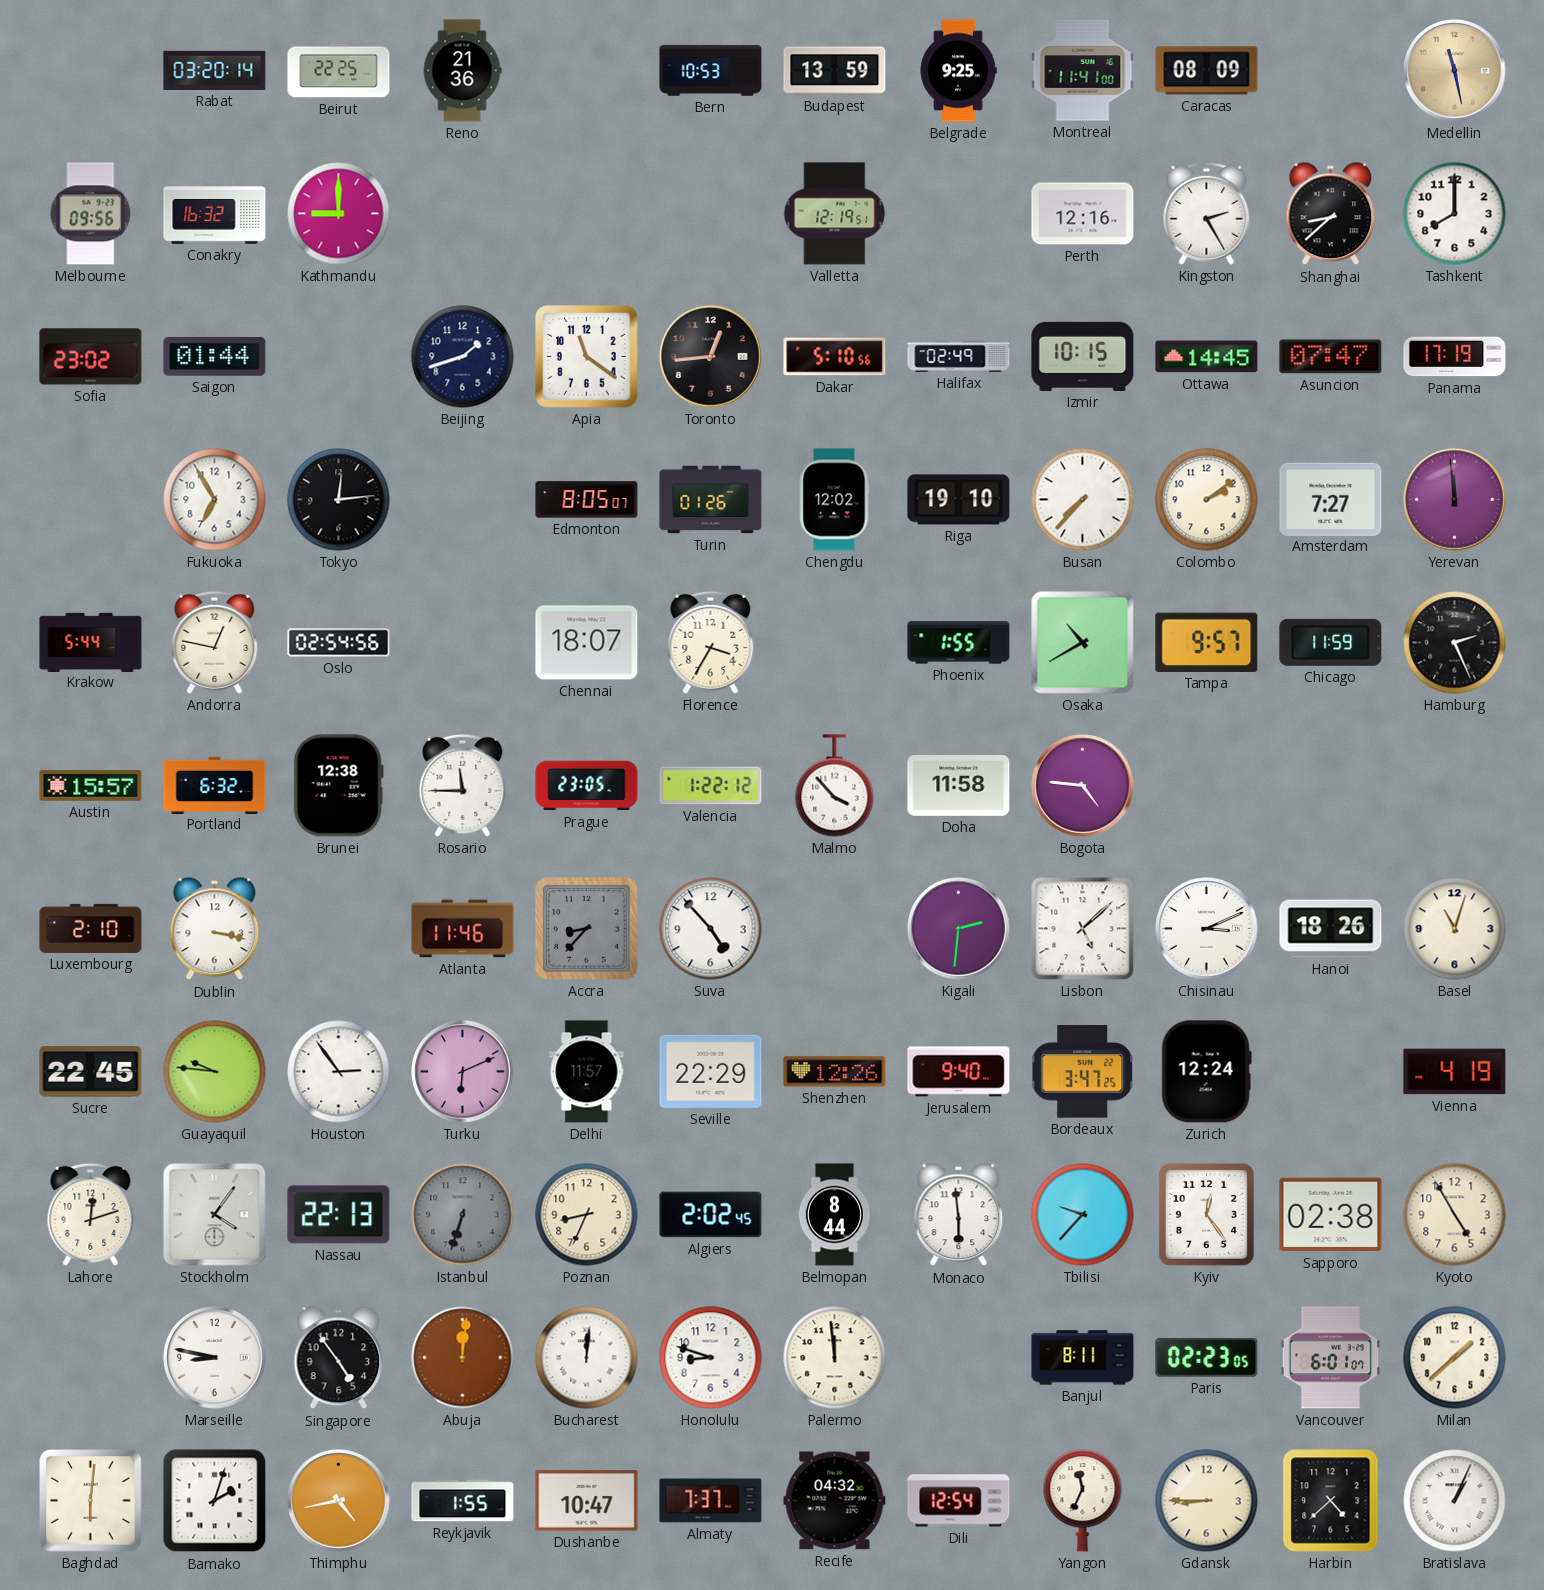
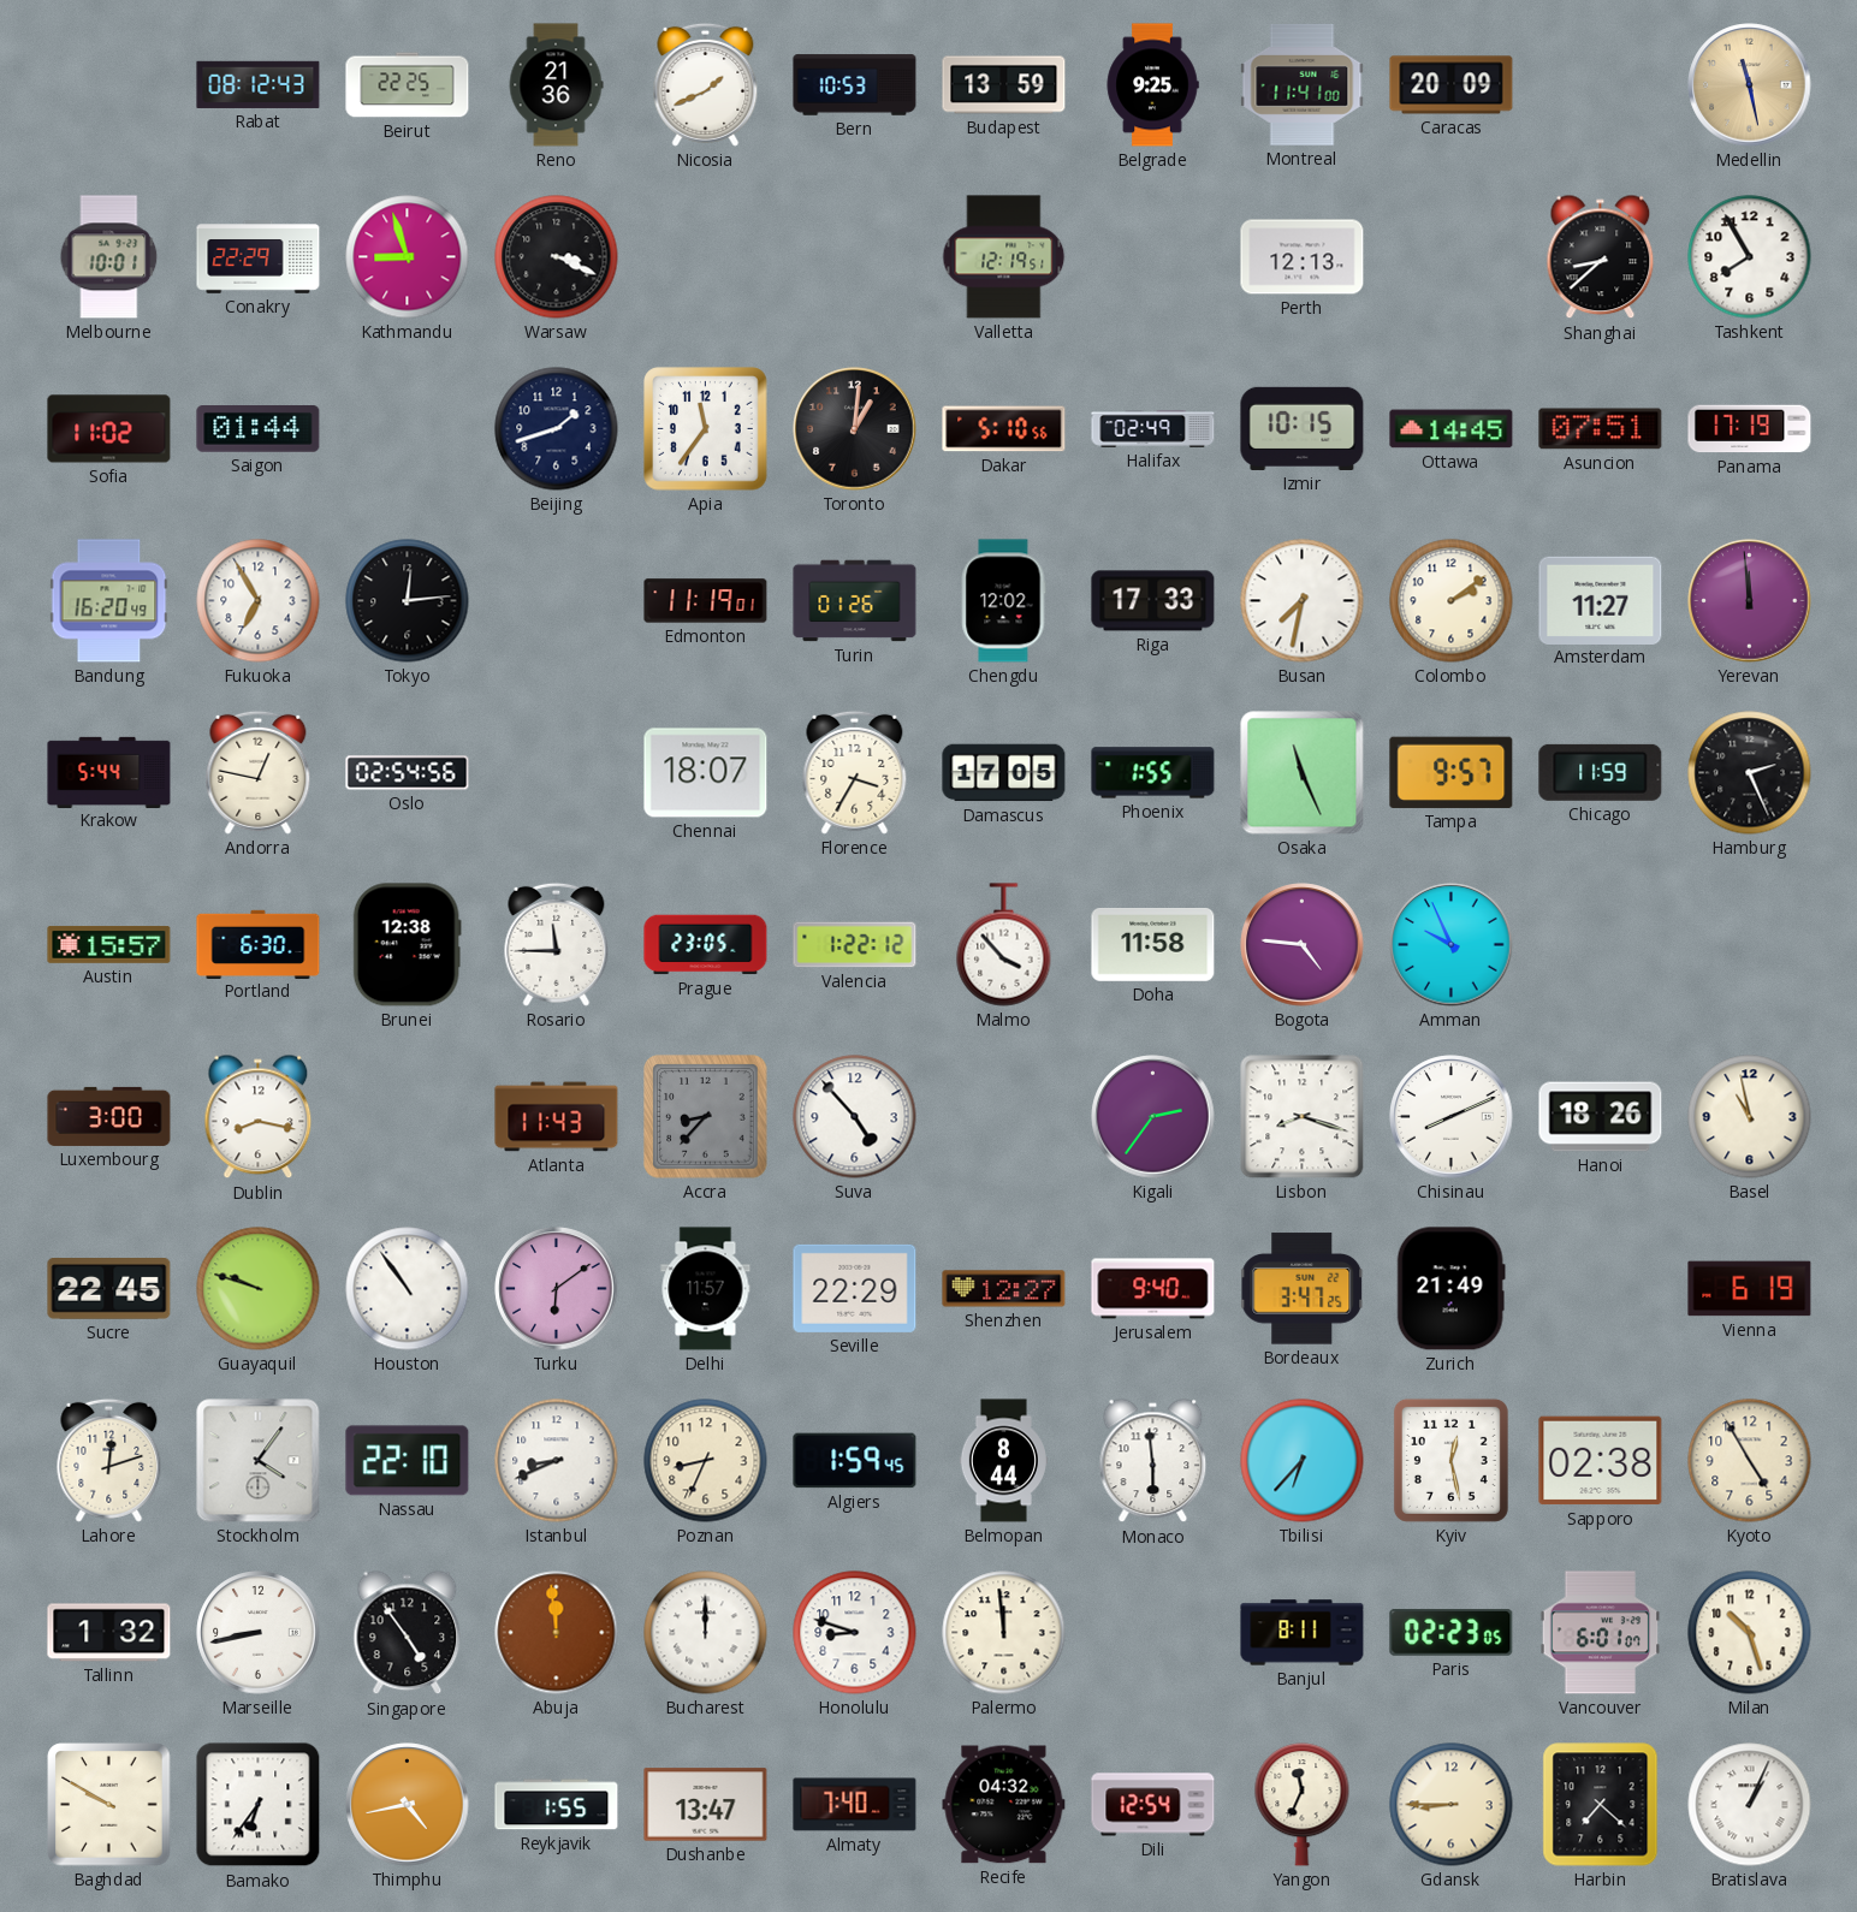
Rabat: 03:20 -> 08:12
Nicosia: none -> 1:41
Caracas: 08:09 -> 20:09
Melbourne: 09:56 -> 10:01
Conakry: 16:32 -> 22:29
Kathmandu: 9:00 -> 8:57
Warsaw: none -> 3:19
Perth: 12:16 -> 12:13
Kingston: 2:25 -> none
Tashkent: 8:00 -> 7:55
Sofia: 23:02 -> 11:02
Apia: 11:21 -> 11:36
Toronto: 12:44 -> 1:01
Asuncion: 07:47 -> 07:51
Bandung: none -> 16:20
Edmonton: 8:05 -> 11:19
Riga: 19:10 -> 17:33
Busan: 7:37 -> 7:32
Amsterdam: 7:27 -> 11:27
Damascus: none -> 17:05
Osaka: 10:40 -> 11:26
Portland: 6:32 -> 6:30
Amman: none -> 9:56
Luxembourg: 2:10 -> 3:00
Dublin: 3:17 -> 8:17
Atlanta: 11:46 -> 11:43
Kigali: 2:31 -> 2:36
Lisbon: 5:08 -> 8:18
Chisinau: 3:11 -> 8:11
Basel: 11:03 -> 10:58
Guayaquil: 9:46 -> 9:48
Houston: 2:54 -> 10:54
Turku: 6:11 -> 6:09
Shenzhen: 12:26 -> 12:27
Zurich: 12:24 -> 21:49
Vienna: 4:19 -> 6:19
Nassau: 22:13 -> 22:10
Istanbul: 6:33 -> 8:41
Istanbul dial: grey -> white
Algiers: 2:02 -> 1:59
Tbilisi: 9:37 -> 6:37
Kyiv: 12:24 -> 12:28
Tallinn: none -> 1:32
Marseille: 8:47 -> 8:43
Abuja: 12:01 -> 11:59
Bucharest: 12:01 -> 12:00
Milan: 1:38 -> 10:27
Baghdad: 6:01 -> 9:50
Bamako: 2:03 -> 6:36
Dushanbe: 10:47 -> 13:47
Almaty: 7:37 -> 7:40
Harbin: 4:38 -> 7:22
